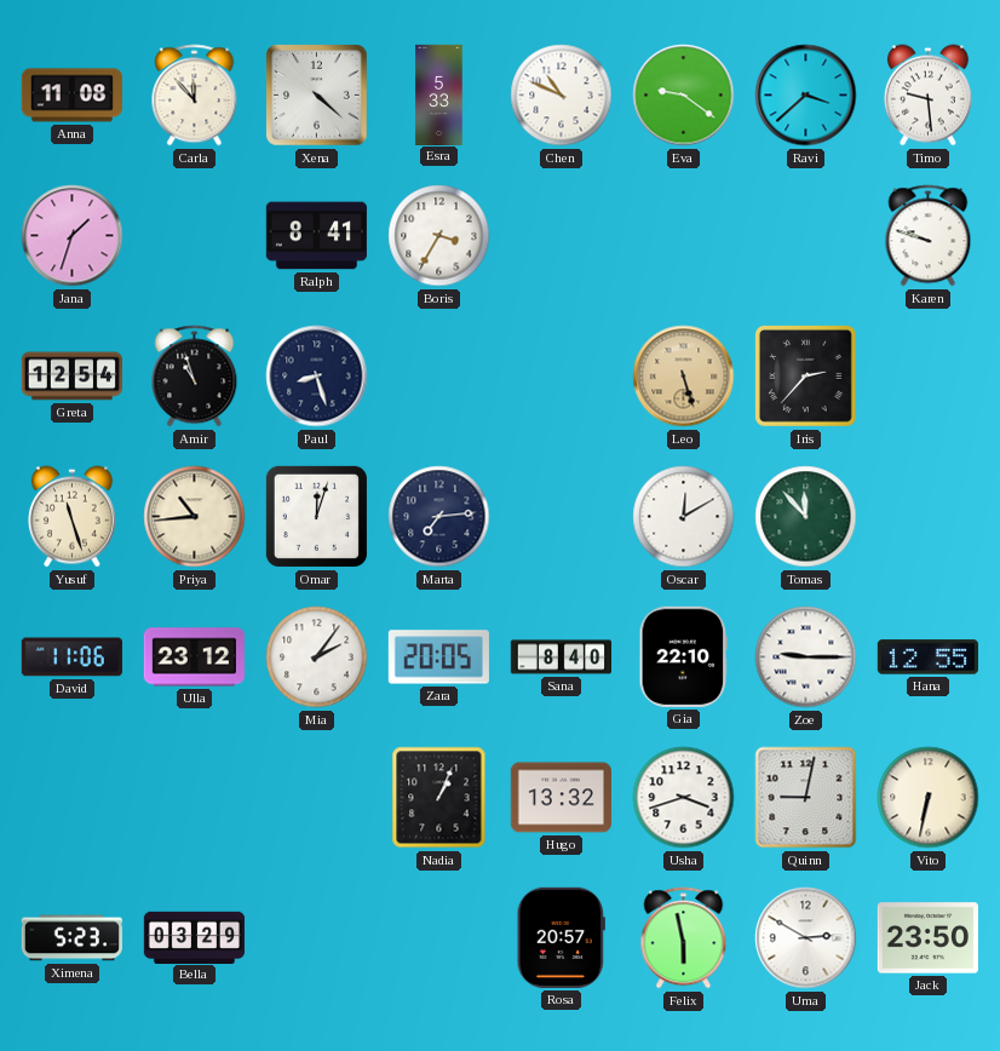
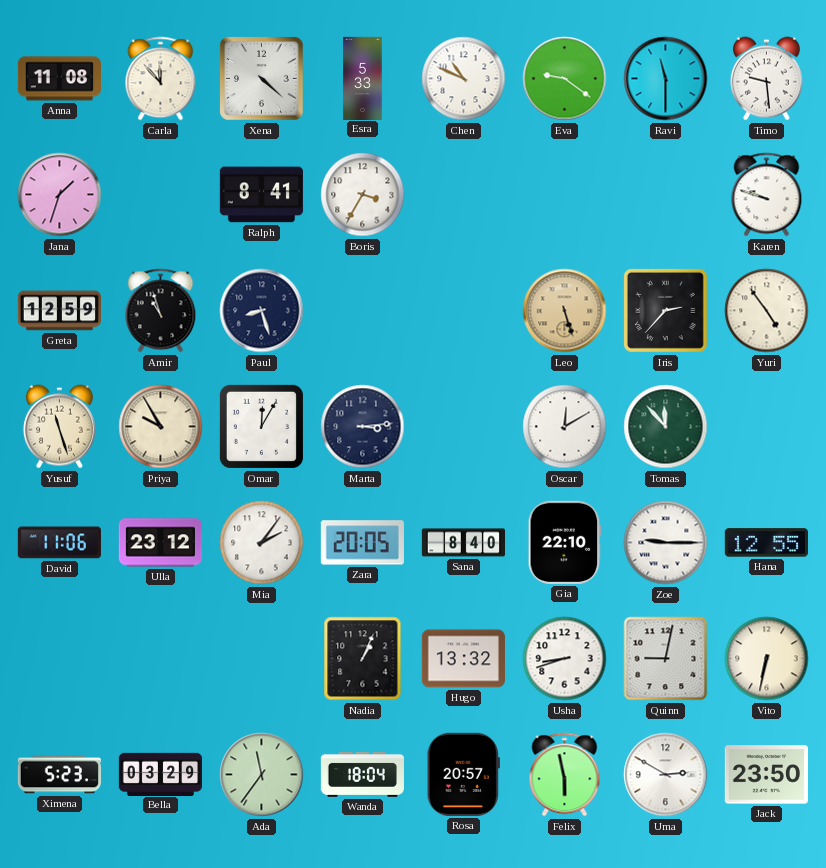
Ravi: 3:38 -> 11:30
Greta: 12:54 -> 12:59
Yuri: none -> 4:54
Priya: 10:44 -> 9:55
Omar: 12:03 -> 12:05
Marta: 7:14 -> 3:14
Usha: 3:42 -> 8:42
Ada: none -> 11:36
Wanda: none -> 18:04
